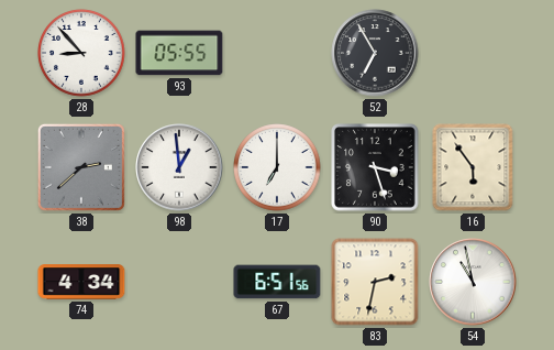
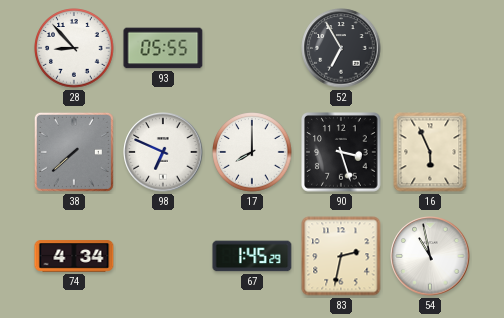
38: 2:38 -> 7:38
98: 12:59 -> 6:49
17: 7:00 -> 8:00
16: 5:54 -> 5:56
67: 6:51 -> 1:45
